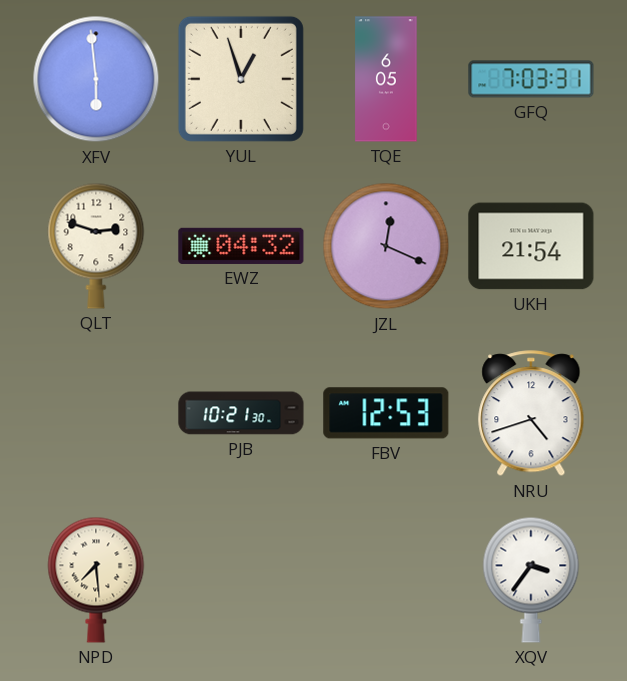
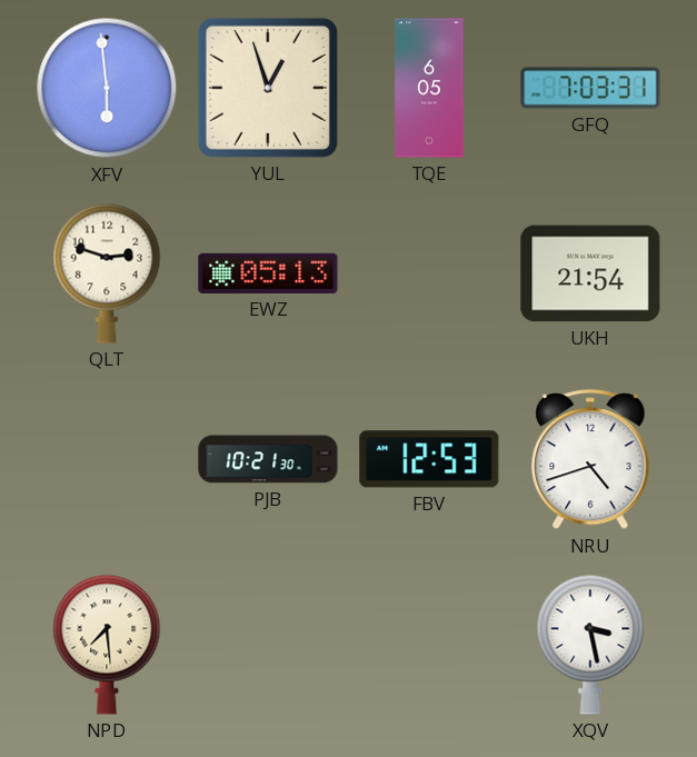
EWZ: 04:32 -> 05:13
JZL: 12:19 -> none
XQV: 3:36 -> 3:28
